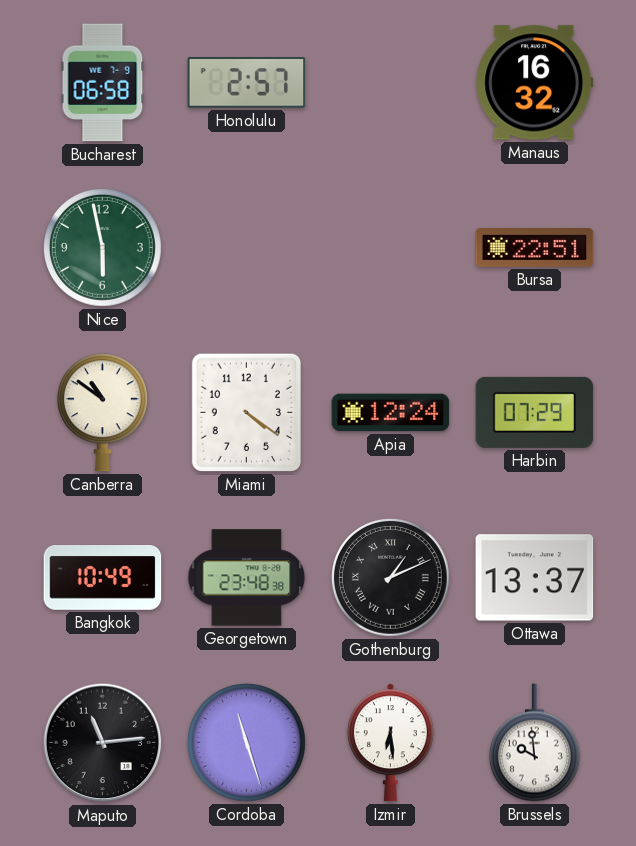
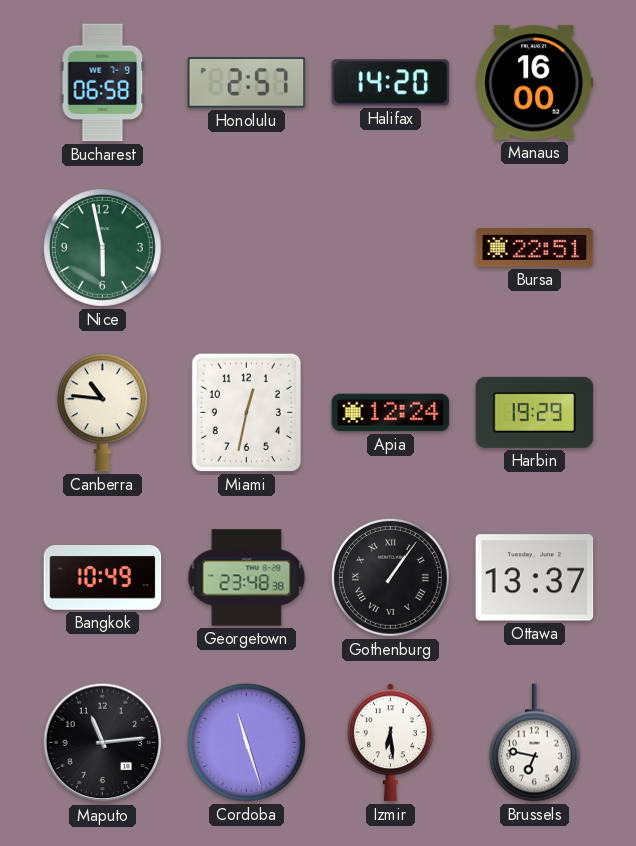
Halifax: none -> 14:20
Manaus: 16:32 -> 16:00
Canberra: 10:51 -> 10:46
Miami: 4:21 -> 12:32
Harbin: 07:29 -> 19:29
Gothenburg: 1:11 -> 1:06
Brussels: 9:59 -> 6:47
